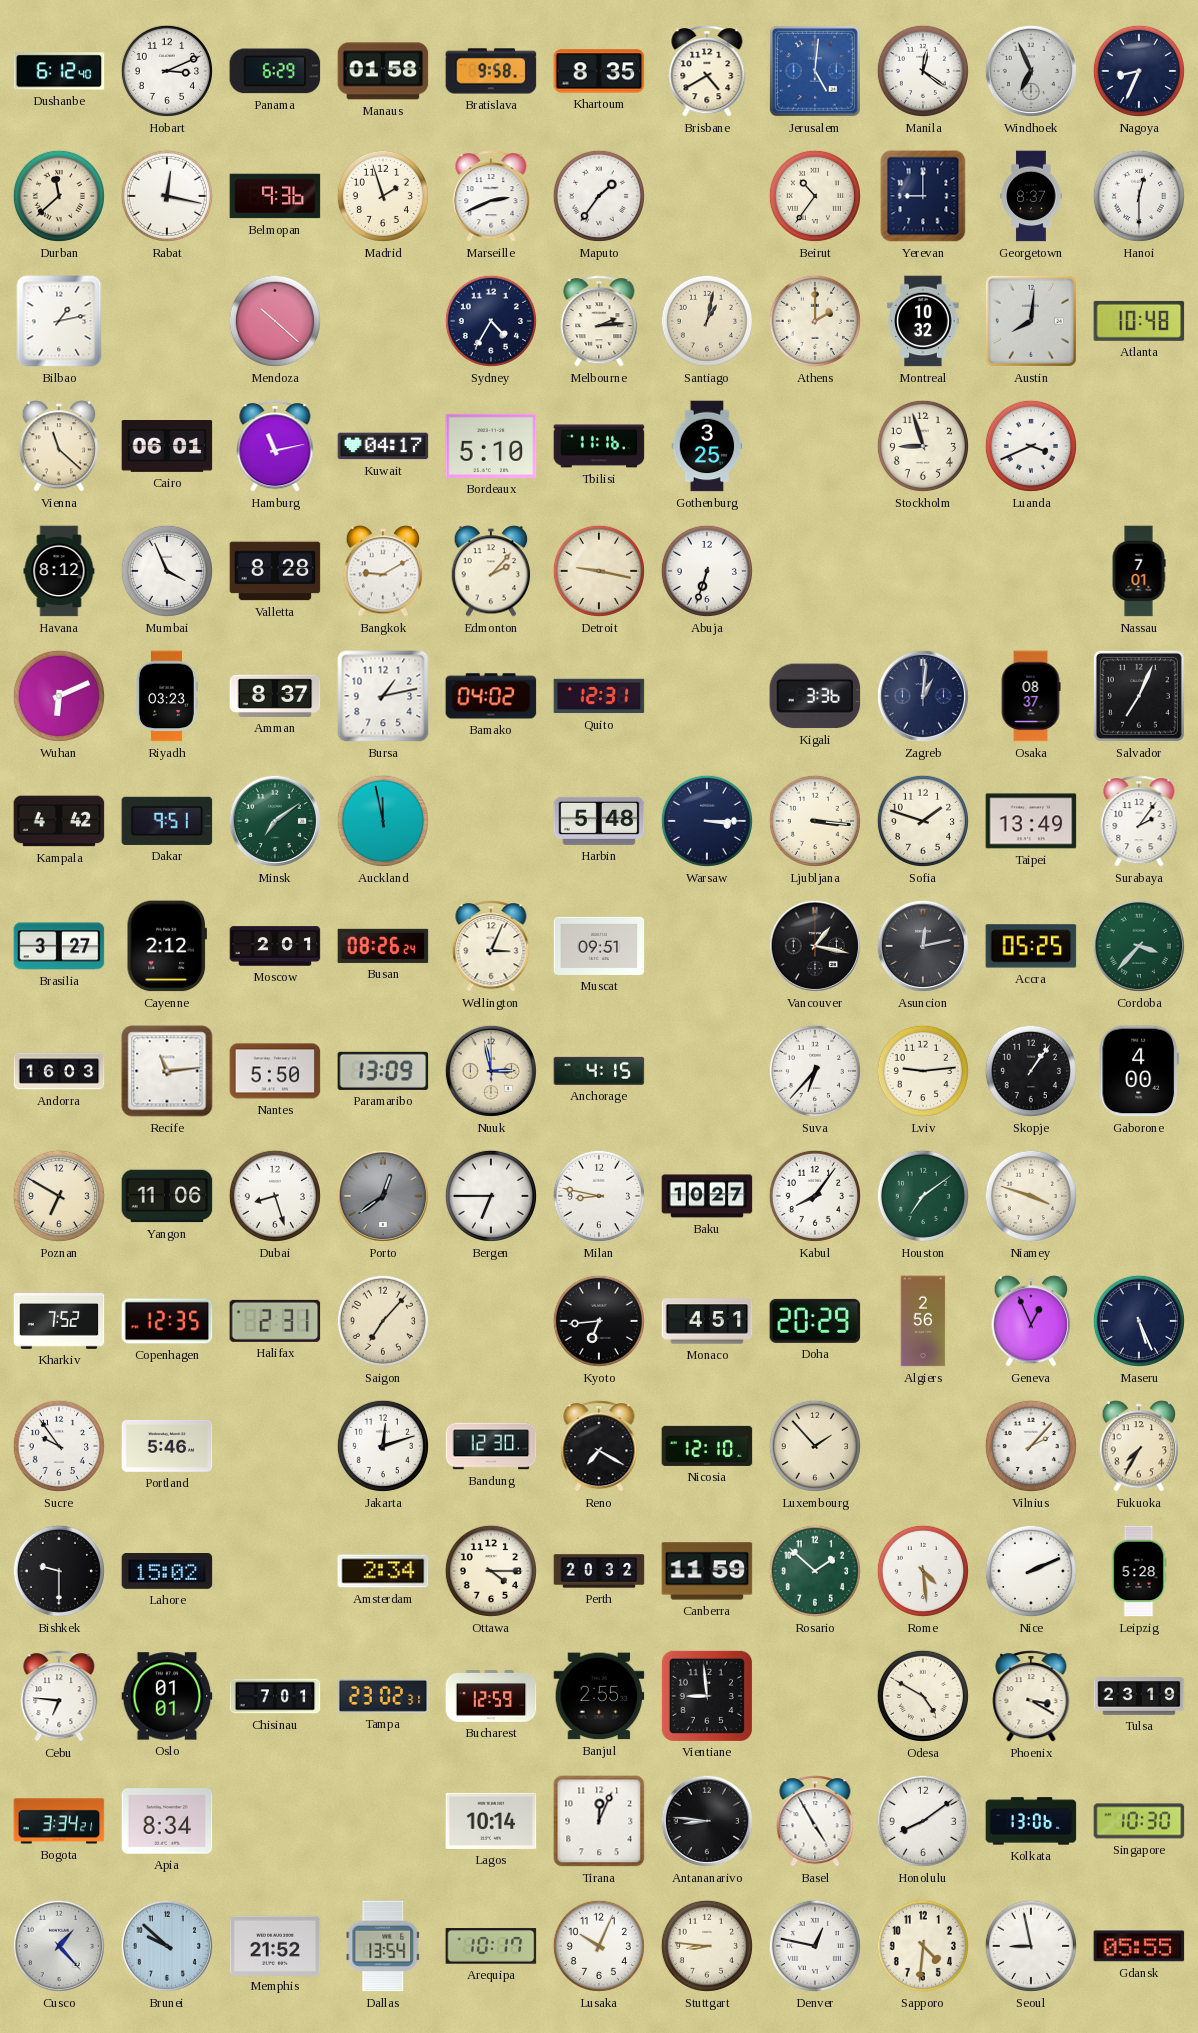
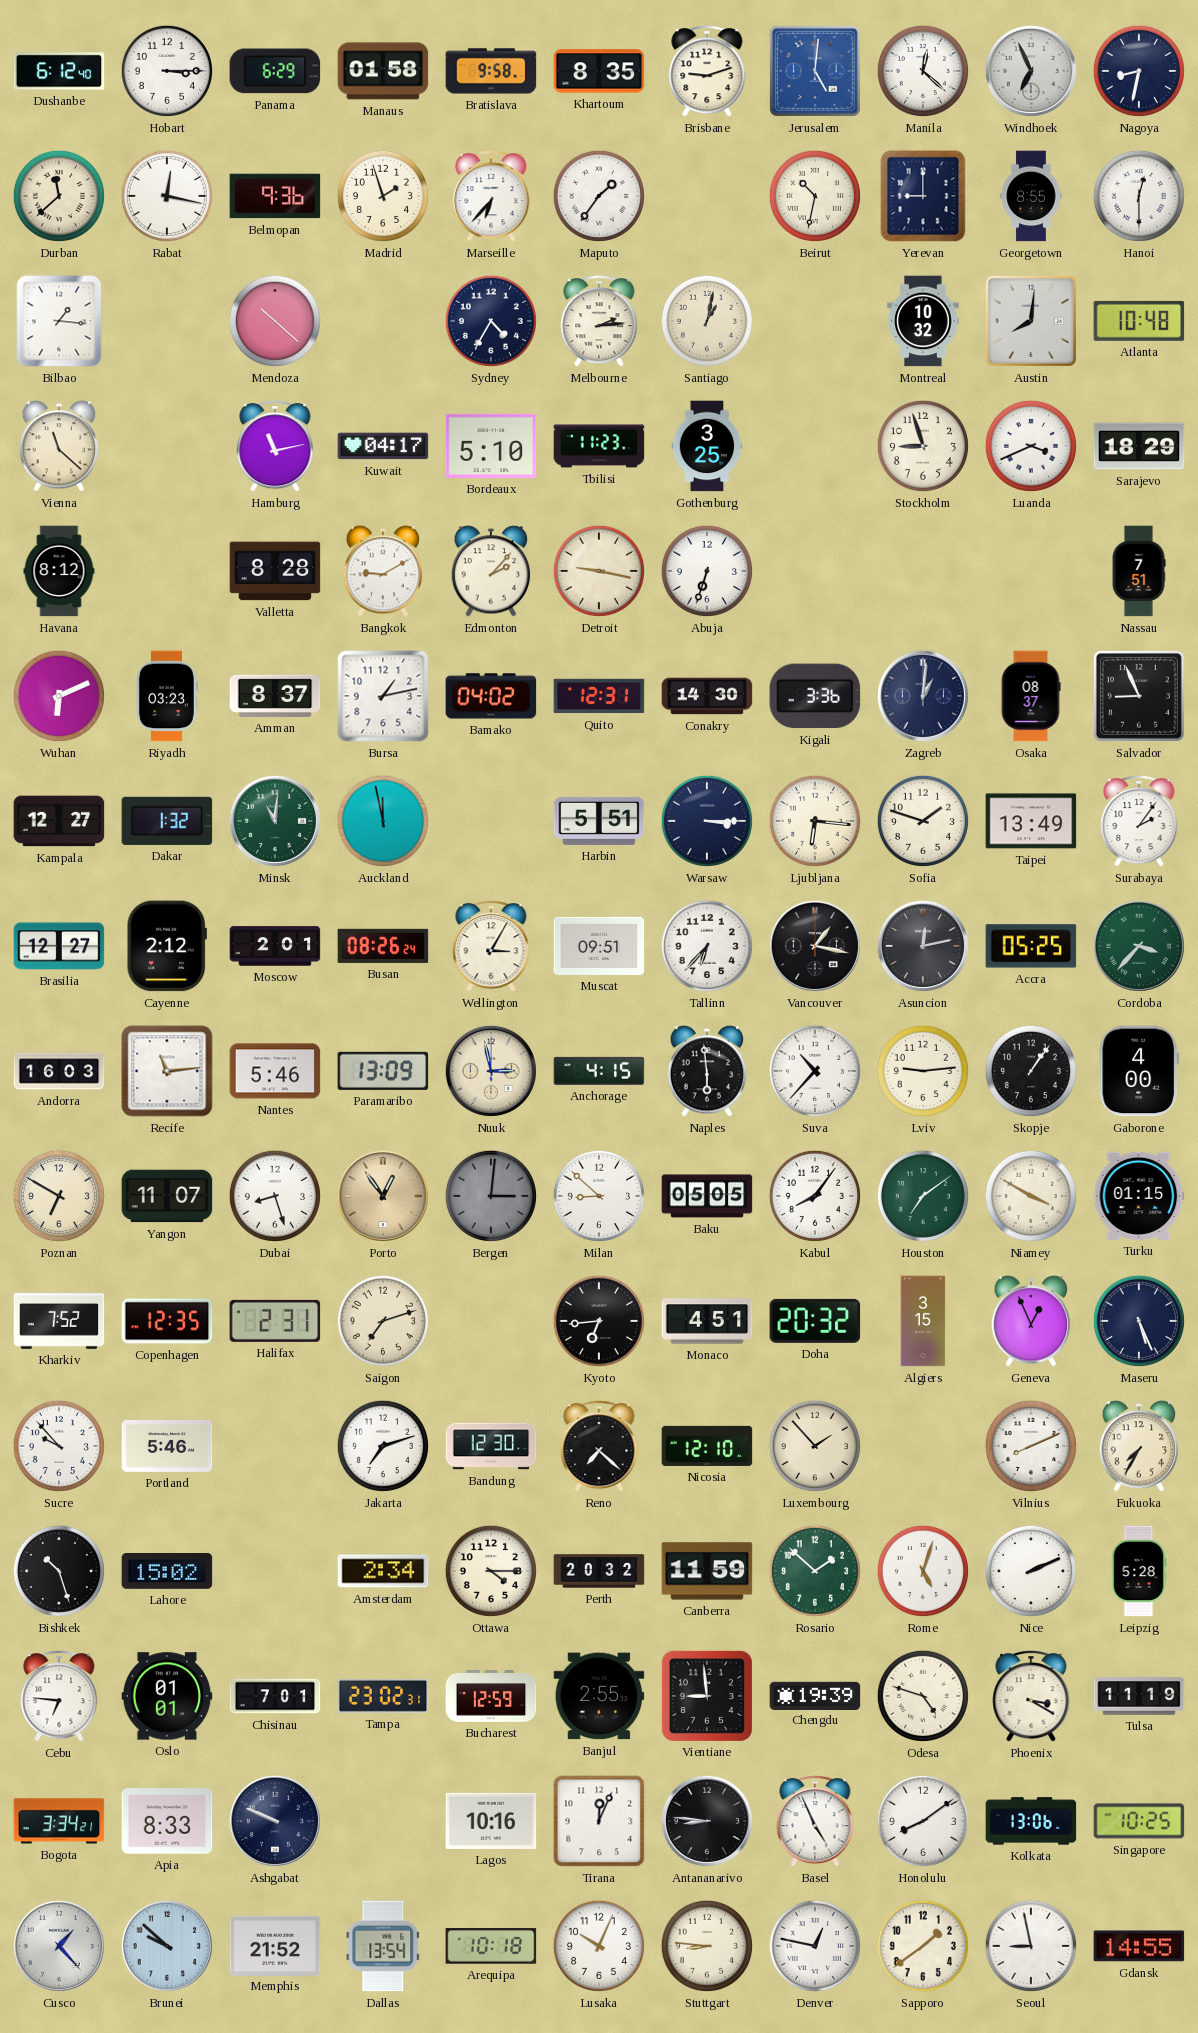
Hobart: 3:11 -> 3:15
Brisbane: 4:40 -> 9:12
Manila: 12:21 -> 12:22
Nagoya: 8:34 -> 8:32
Marseille: 2:41 -> 6:37
Beirut: 10:36 -> 10:32
Georgetown: 8:37 -> 8:55
Bilbao: 1:13 -> 1:16
Athens: 2:00 -> none
Cairo: 06:01 -> none
Tbilisi: 11:16 -> 11:23
Sarajevo: none -> 18:29
Mumbai: 3:56 -> none
Nassau: 7:01 -> 7:51
Conakry: none -> 14:30
Salvador: 7:04 -> 8:56
Kampala: 4:42 -> 12:27
Dakar: 9:51 -> 1:32
Minsk: 7:09 -> 11:01
Harbin: 5:48 -> 5:51
Ljubljana: 3:16 -> 6:16
Brasilia: 3:27 -> 12:27
Wellington: 3:04 -> 3:05
Tallinn: none -> 6:37
Nantes: 5:50 -> 5:46
Naples: none -> 5:59
Suva: 6:37 -> 10:37
Yangon: 11:06 -> 11:07
Porto: 12:39 -> 12:54
Porto dial: grey -> champagne
Bergen: 6:45 -> 3:01
Bergen dial: white -> grey
Milan: 8:47 -> 8:52
Baku: 10:27 -> 05:05
Niamey: 3:48 -> 3:50
Turku: none -> 01:15
Saigon: 7:07 -> 7:12
Doha: 20:29 -> 20:32
Algiers: 2:56 -> 3:15
Sucre: 9:54 -> 9:53
Jakarta: 12:12 -> 7:12
Reno: 7:20 -> 7:22
Vilnius: 2:07 -> 8:11
Bishkek: 9:30 -> 10:27
Rome: 4:29 -> 5:03
Chengdu: none -> 19:39
Odesa: 4:50 -> 4:48
Tulsa: 23:19 -> 11:19
Apia: 8:34 -> 8:33
Ashgabat: none -> 9:49
Lagos: 10:14 -> 10:16
Basel: 4:55 -> 4:56
Singapore: 10:30 -> 10:25
Arequipa: 10:17 -> 10:18
Sapporo: 4:31 -> 1:39
Gdansk: 05:55 -> 14:55
